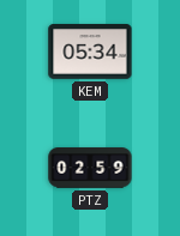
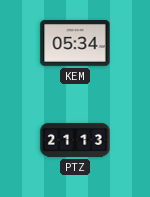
PTZ: 02:59 -> 21:13
